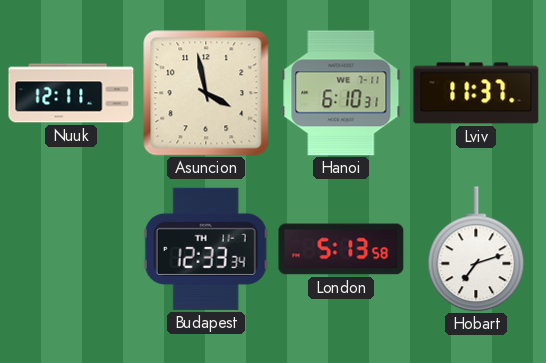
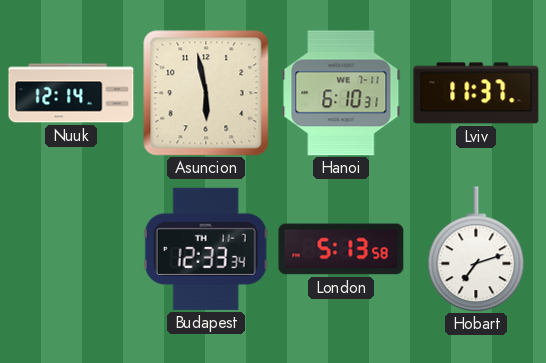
Nuuk: 12:11 -> 12:14
Asuncion: 3:58 -> 5:58
